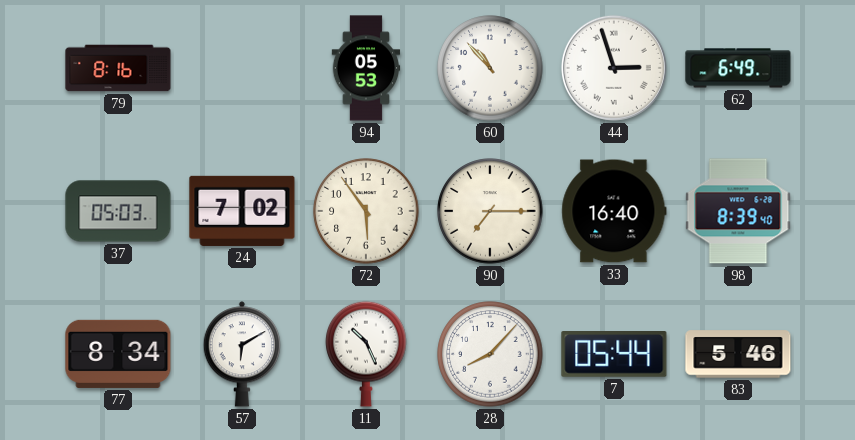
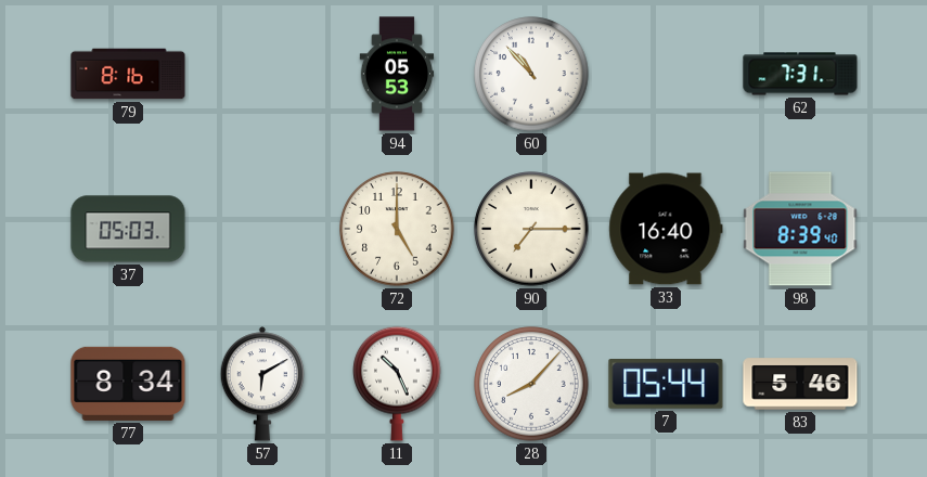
44: 2:57 -> none
62: 6:49 -> 7:31
24: 7:02 -> none
72: 5:54 -> 5:00
